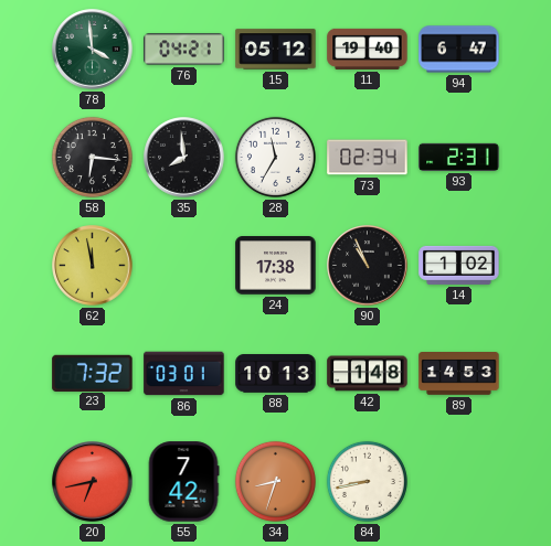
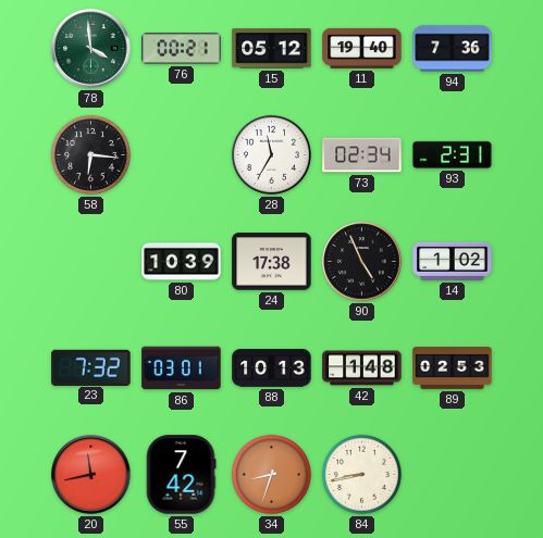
76: 04:21 -> 00:21
94: 6:47 -> 7:36
35: 7:59 -> none
62: 11:58 -> none
80: none -> 10:39
90: 10:56 -> 4:56
89: 14:53 -> 02:53
20: 6:43 -> 11:43
